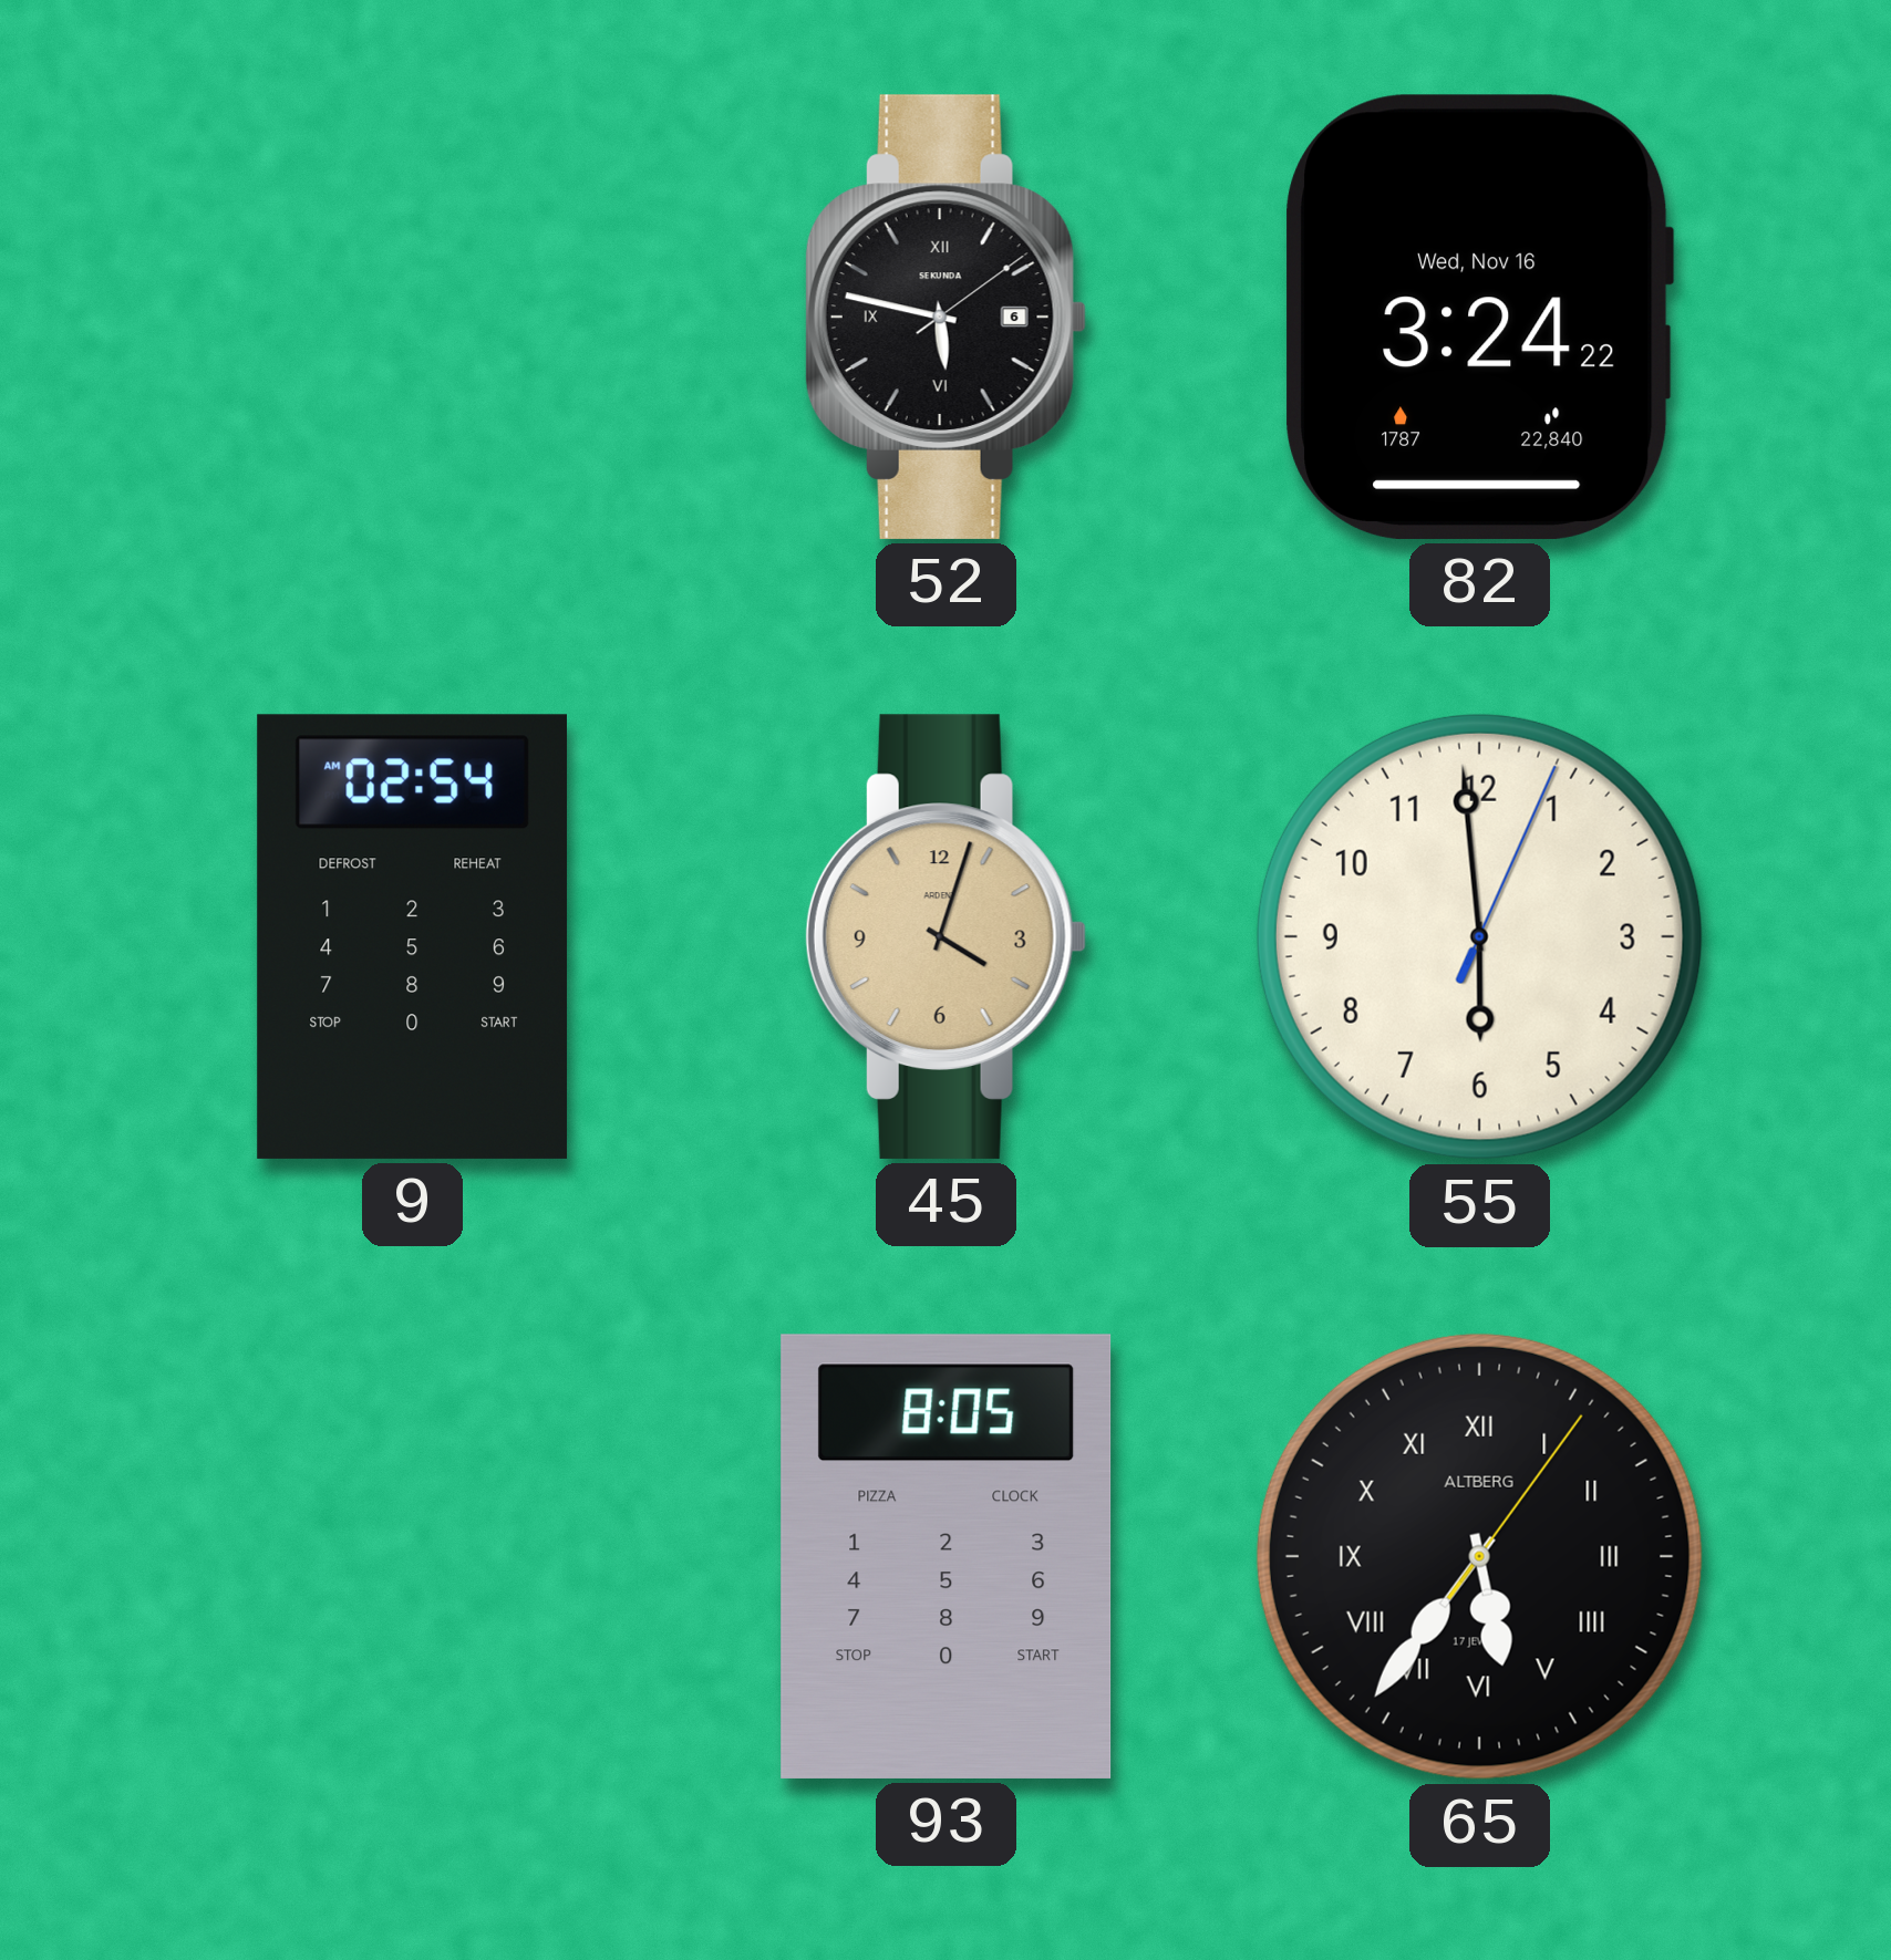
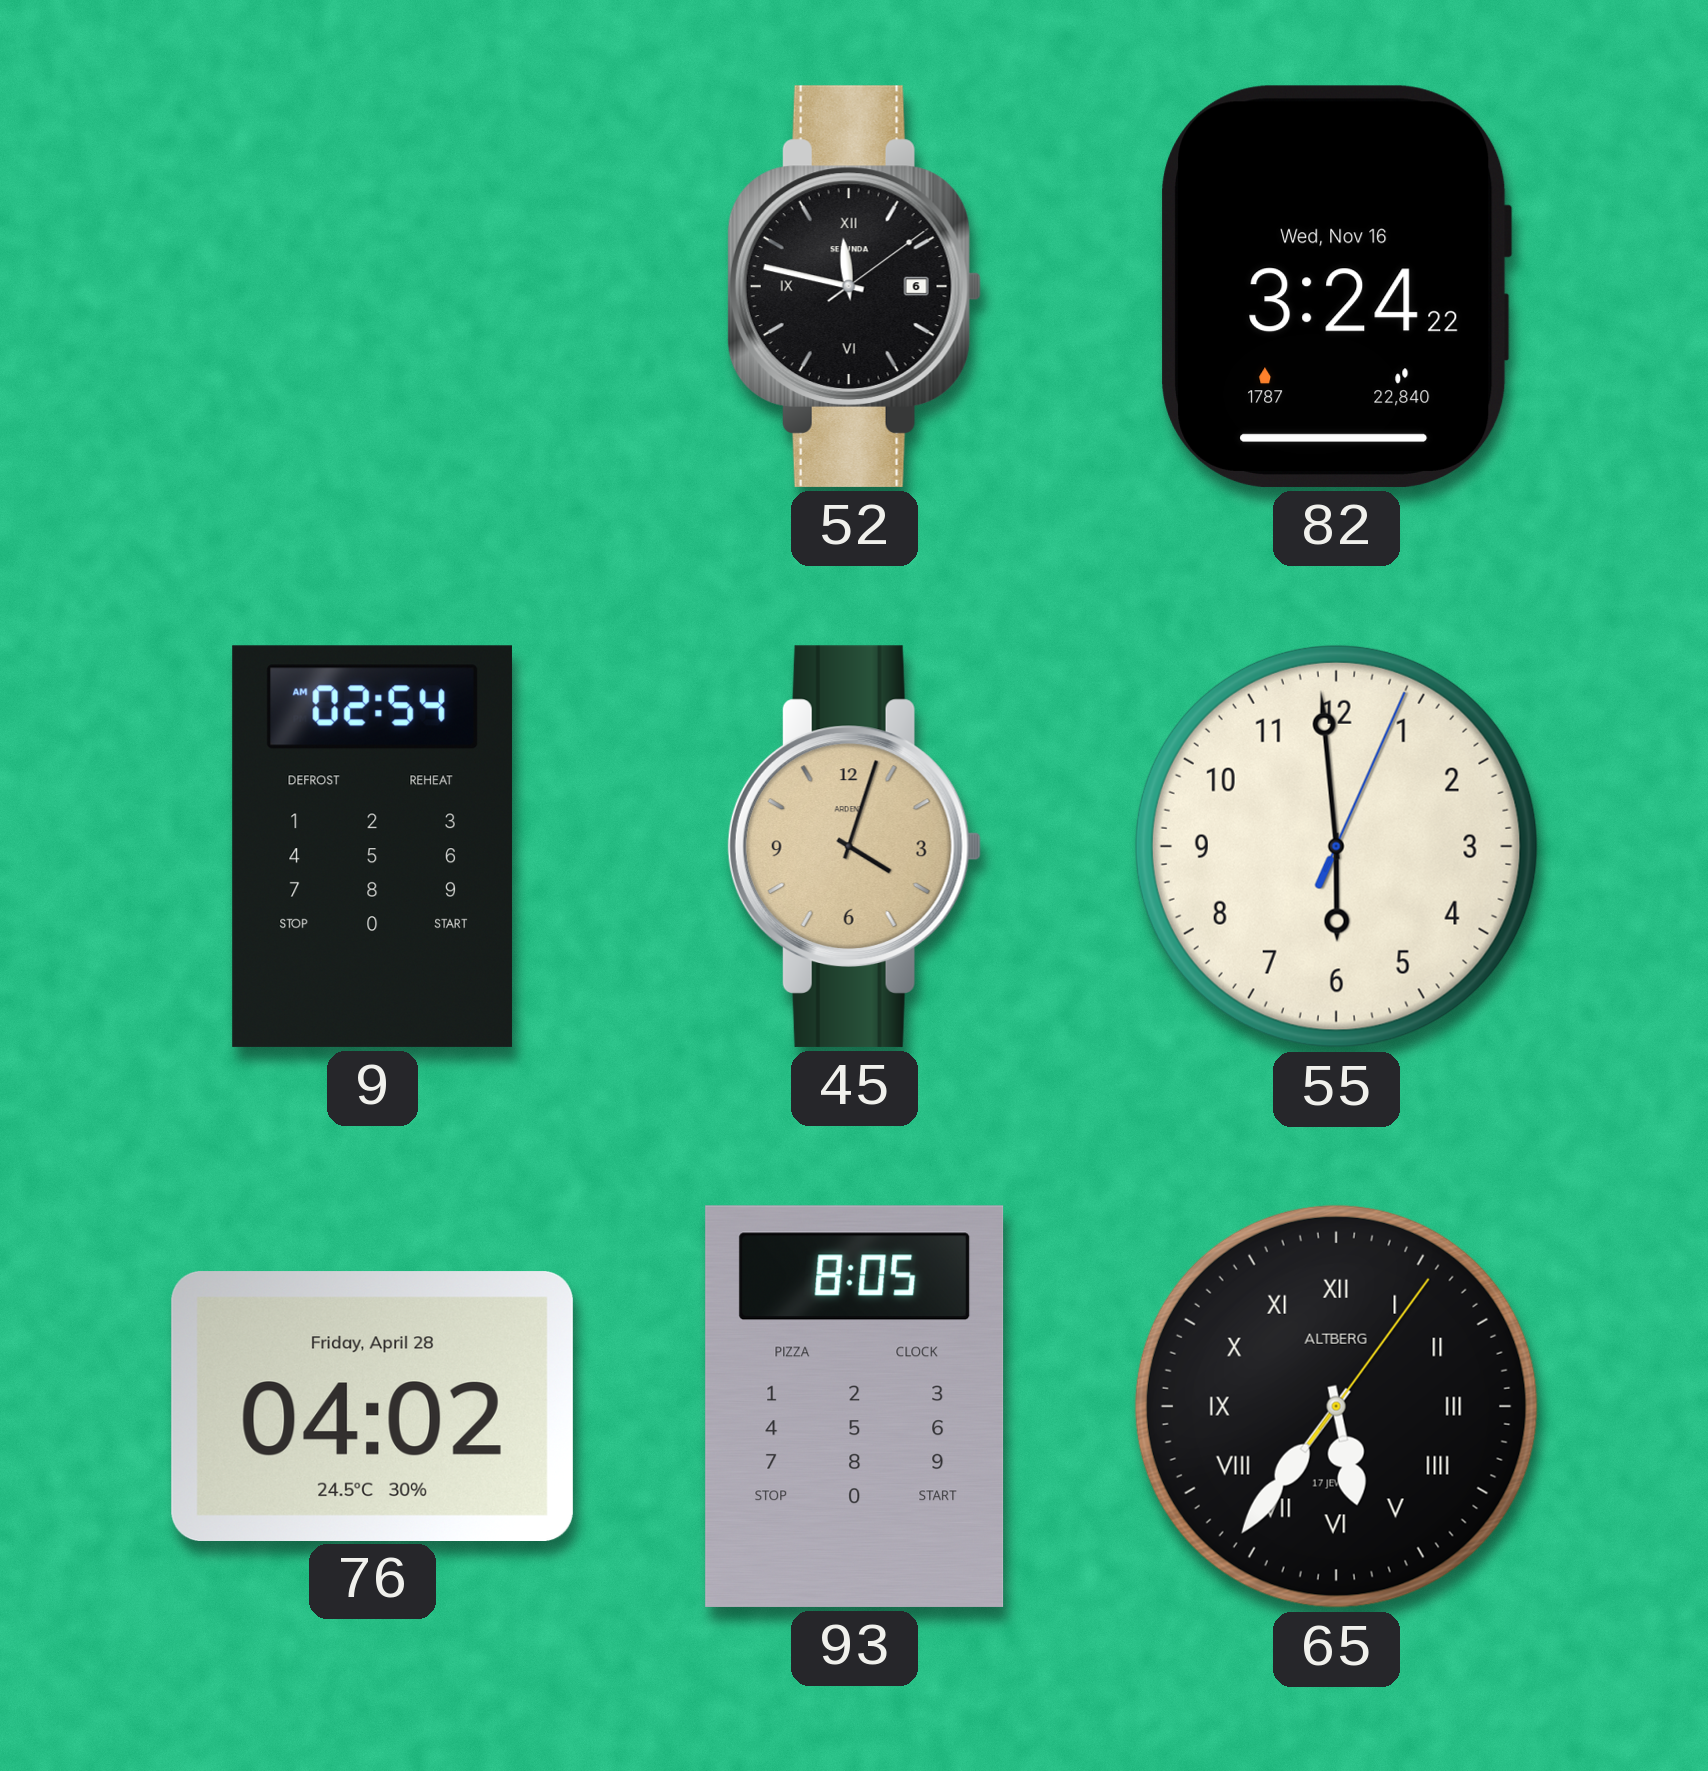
52: 5:47 -> 11:47
76: none -> 04:02
